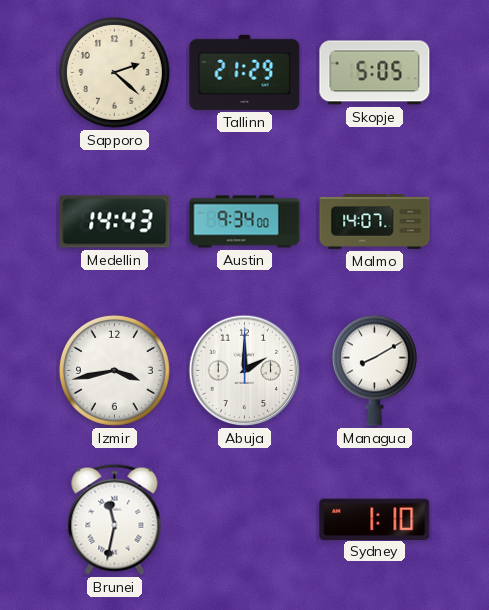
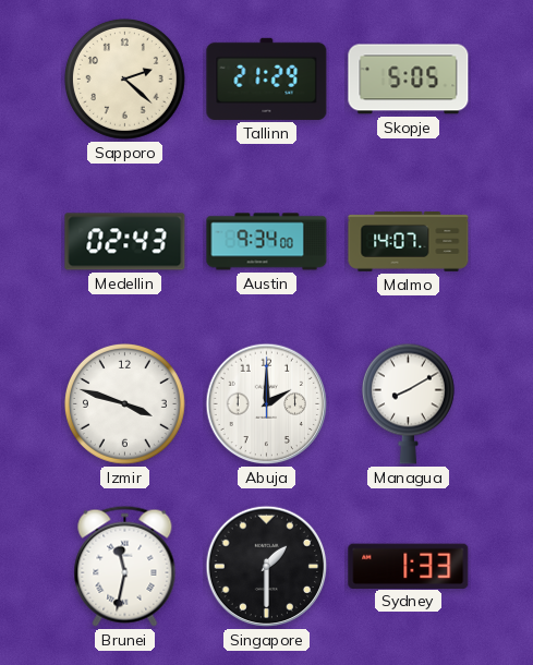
Medellin: 14:43 -> 02:43
Izmir: 3:43 -> 3:48
Singapore: none -> 1:30
Sydney: 1:10 -> 1:33
